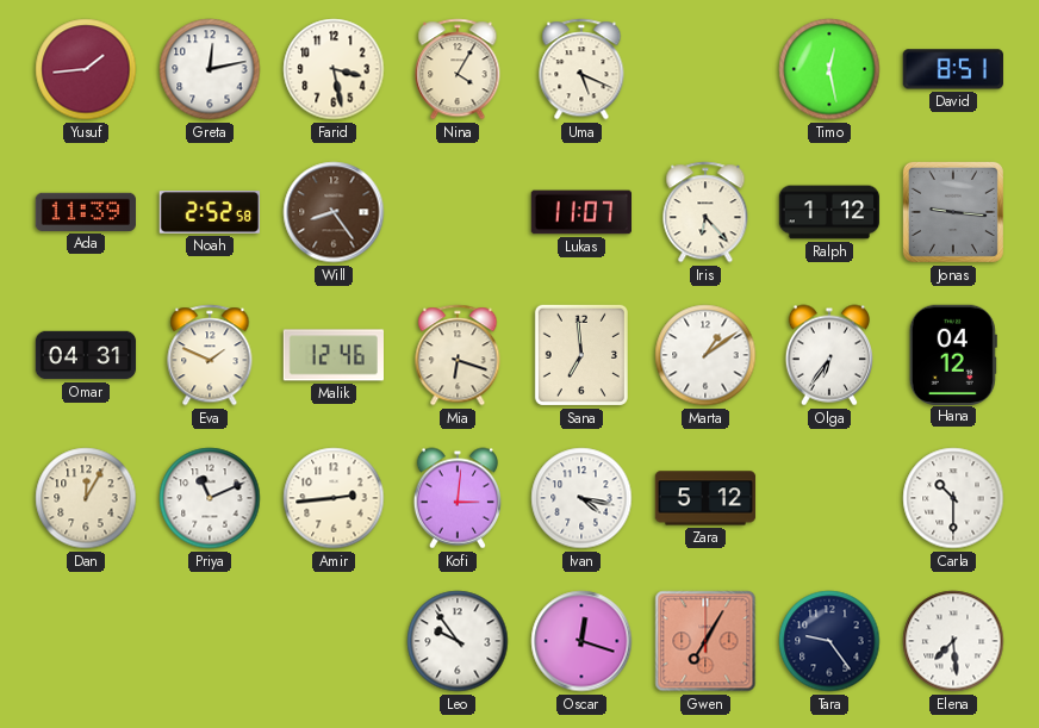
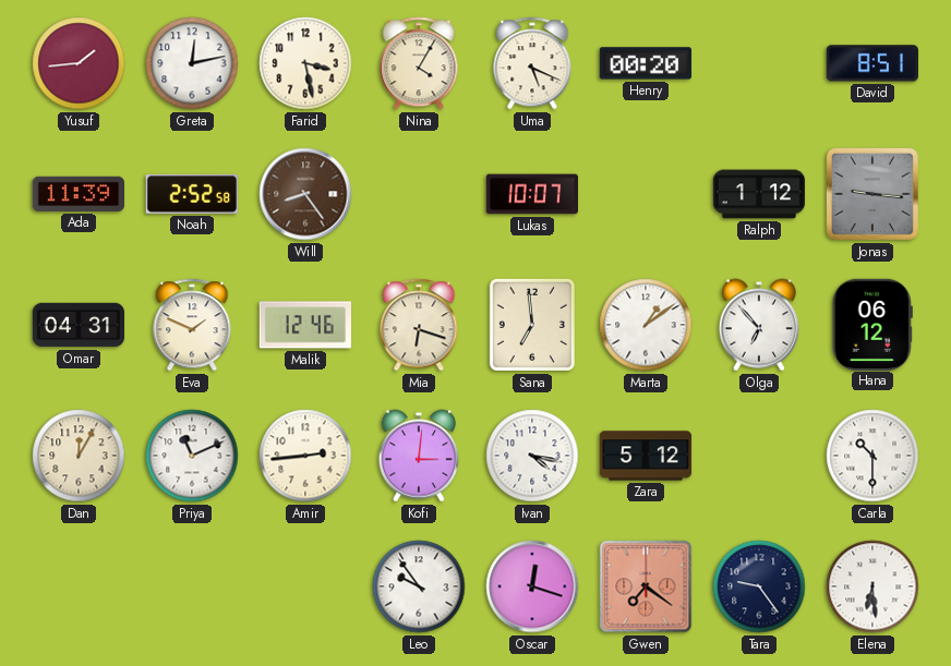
Henry: none -> 00:20
Timo: 12:28 -> none
Lukas: 11:07 -> 10:07
Iris: 6:23 -> none
Olga: 6:36 -> 6:53
Hana: 04:12 -> 06:12
Gwen: 7:05 -> 7:21
Elena: 7:29 -> 6:29
